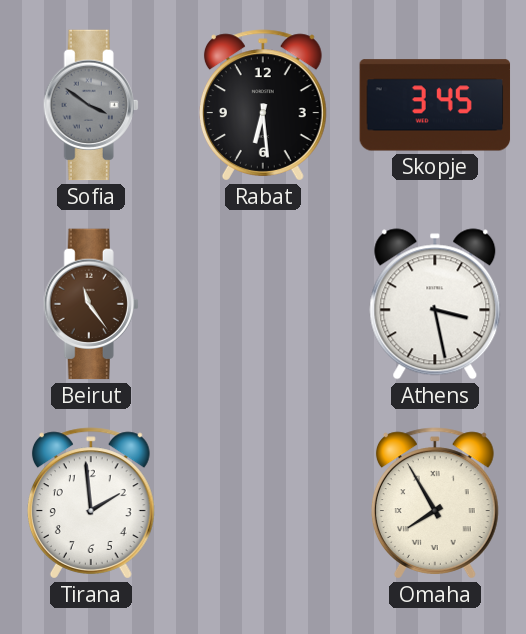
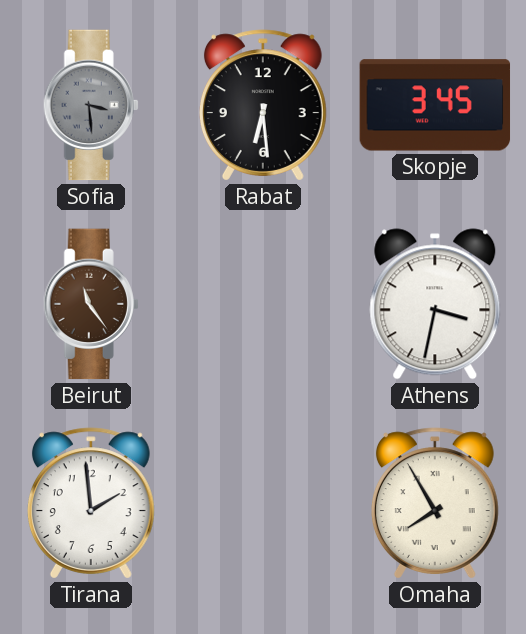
Sofia: 3:51 -> 3:29
Athens: 3:28 -> 3:32
